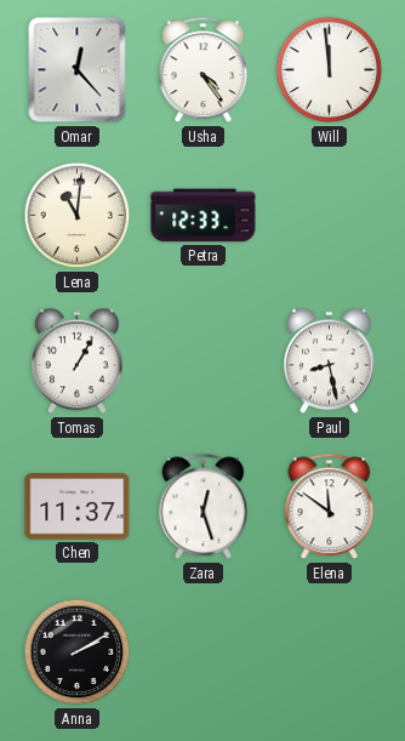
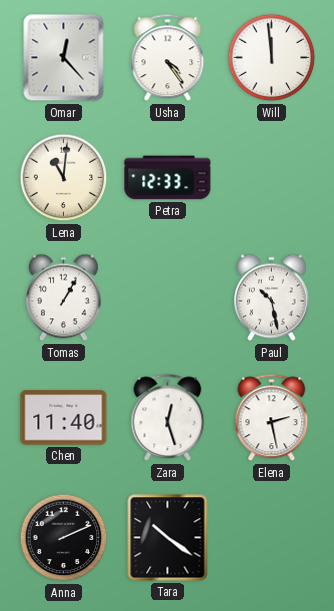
Paul: 8:28 -> 10:28
Chen: 11:37 -> 11:40
Elena: 11:51 -> 2:28
Anna: 2:10 -> 2:11
Tara: none -> 10:21
